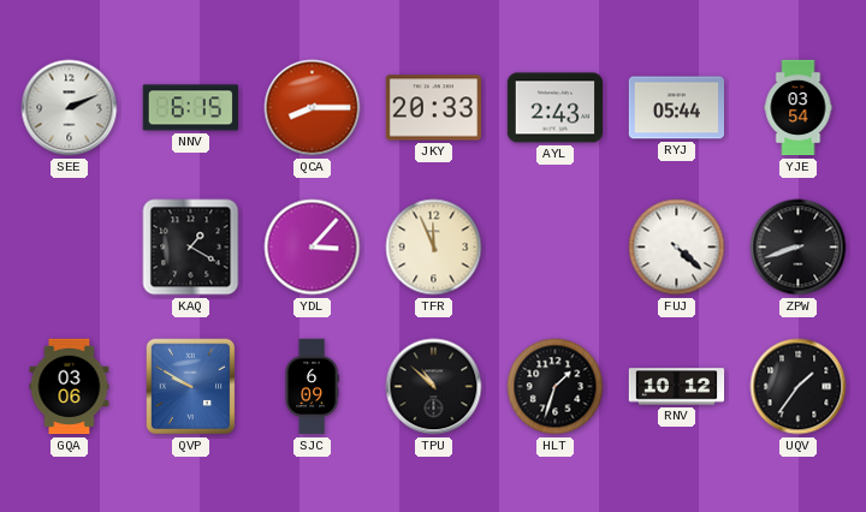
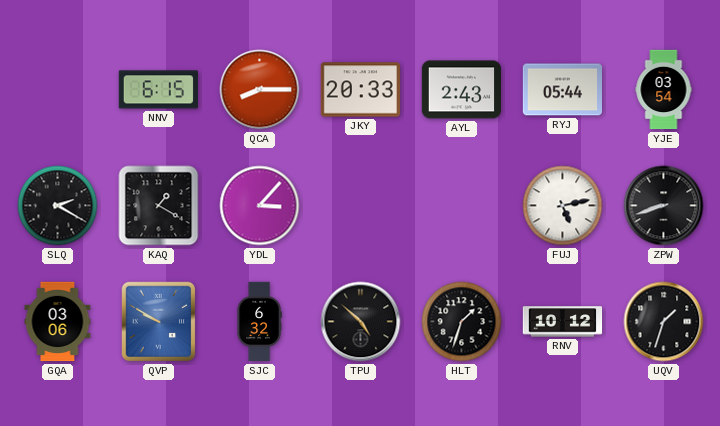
SEE: 2:11 -> none
SLQ: none -> 2:20
TFR: 11:56 -> none
FUJ: 4:22 -> 5:13
SJC: 6:09 -> 6:32
TPU: 10:52 -> 4:52
UQV: 1:36 -> 1:33
